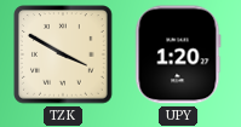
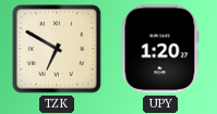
TZK: 3:50 -> 6:50
